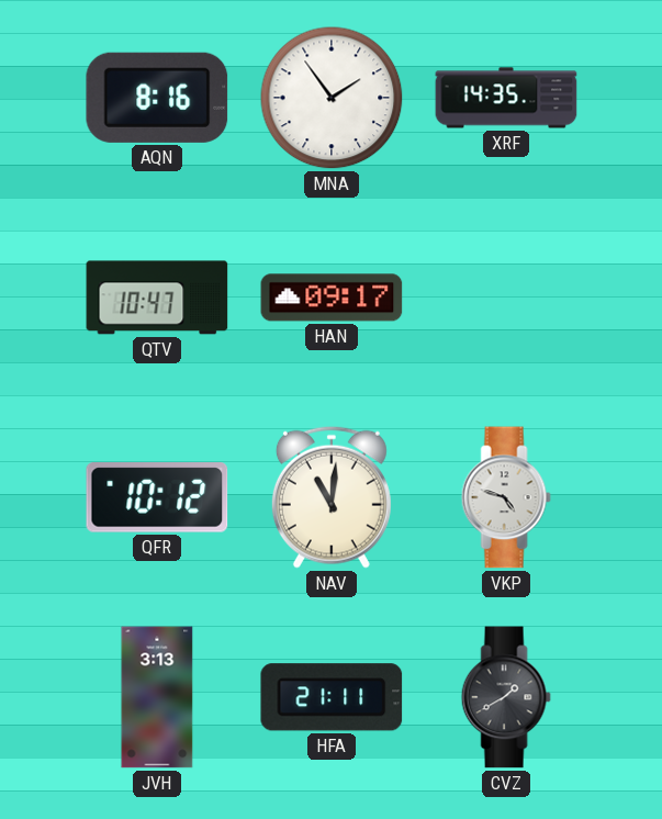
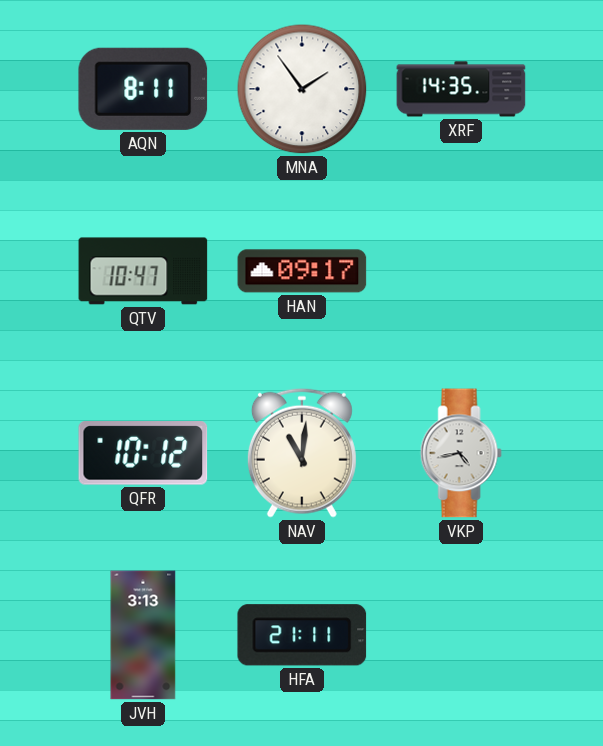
AQN: 8:16 -> 8:11
VKP: 4:48 -> 4:43
CVZ: 1:40 -> none
